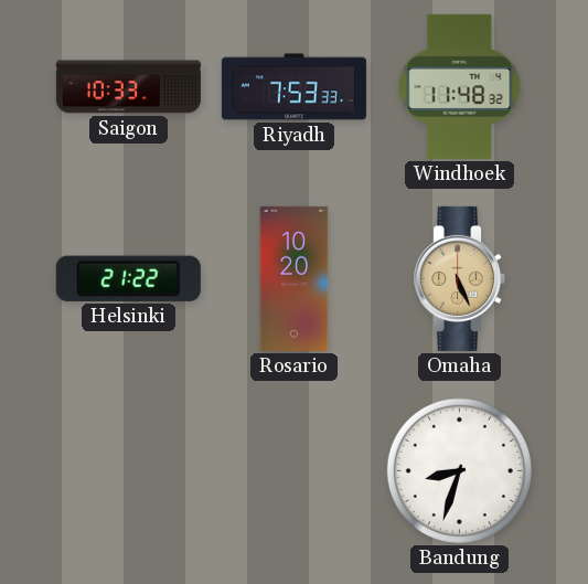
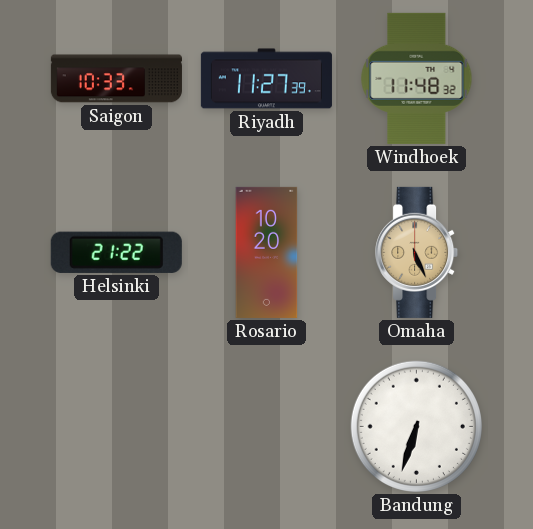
Riyadh: 7:53 -> 11:27
Bandung: 8:33 -> 6:33
